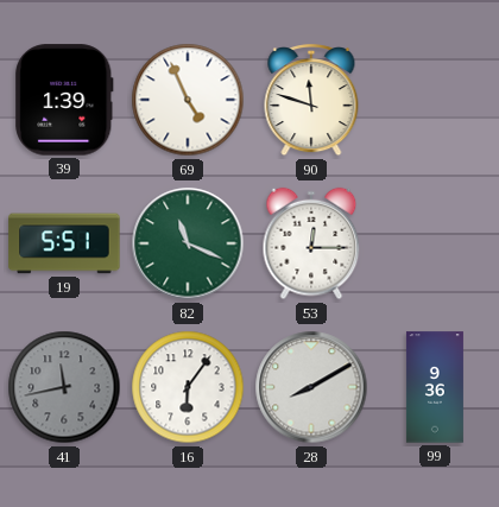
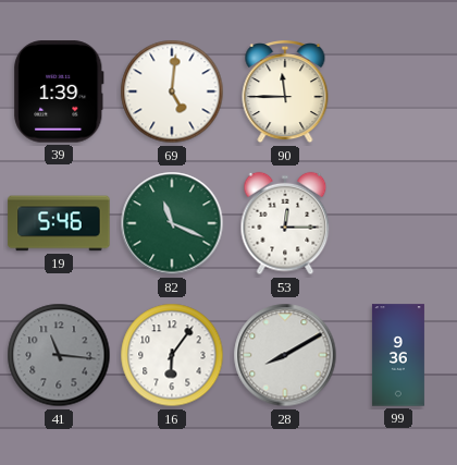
69: 4:56 -> 5:01
90: 11:48 -> 11:45
19: 5:51 -> 5:46
41: 11:43 -> 11:16
